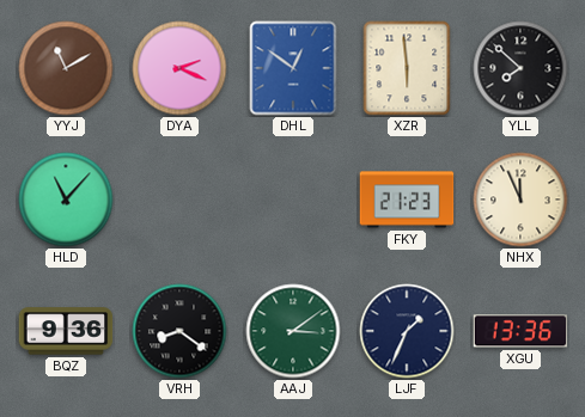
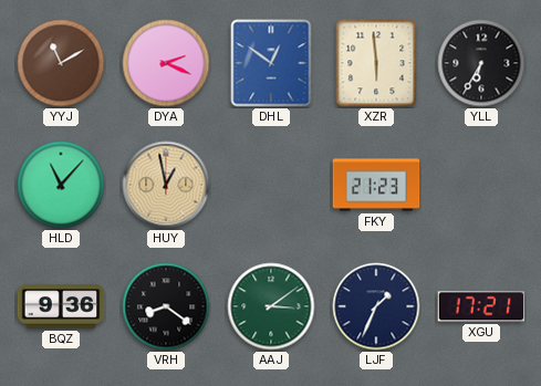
YLL: 7:52 -> 6:35
HUY: none -> 12:58
NHX: 11:56 -> none
XGU: 13:36 -> 17:21
